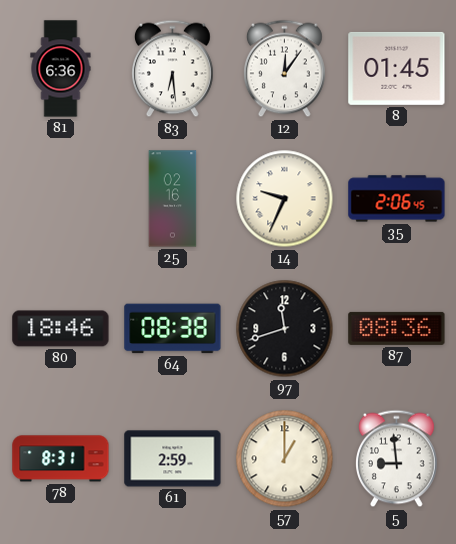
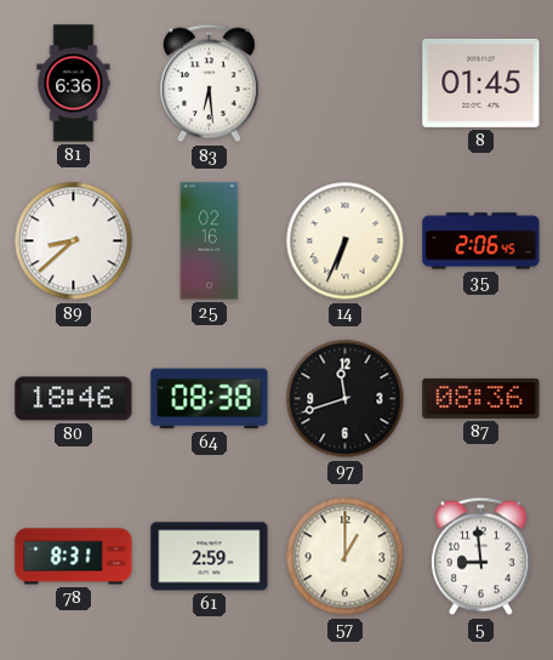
12: 12:06 -> none
89: none -> 8:38
14: 9:34 -> 6:34
